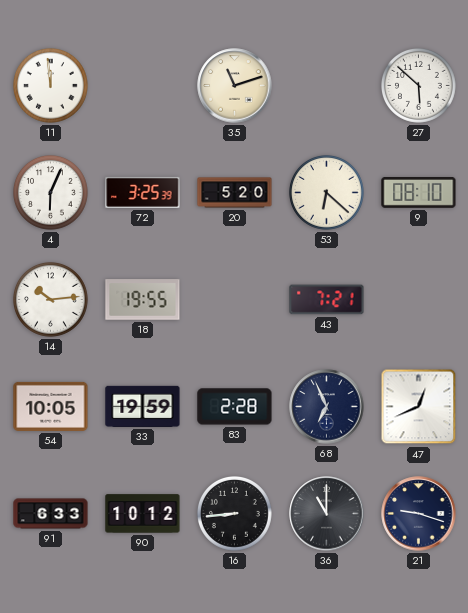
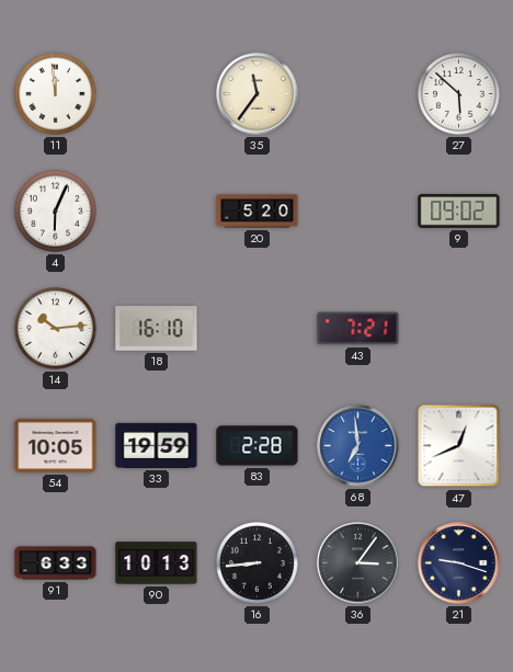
35: 11:12 -> 11:36
72: 3:25 -> none
53: 6:22 -> none
9: 08:10 -> 09:02
18: 19:55 -> 16:10
68: 6:56 -> 6:59
68 dial: navy -> blue
90: 10:12 -> 10:13
36: 11:00 -> 3:06
